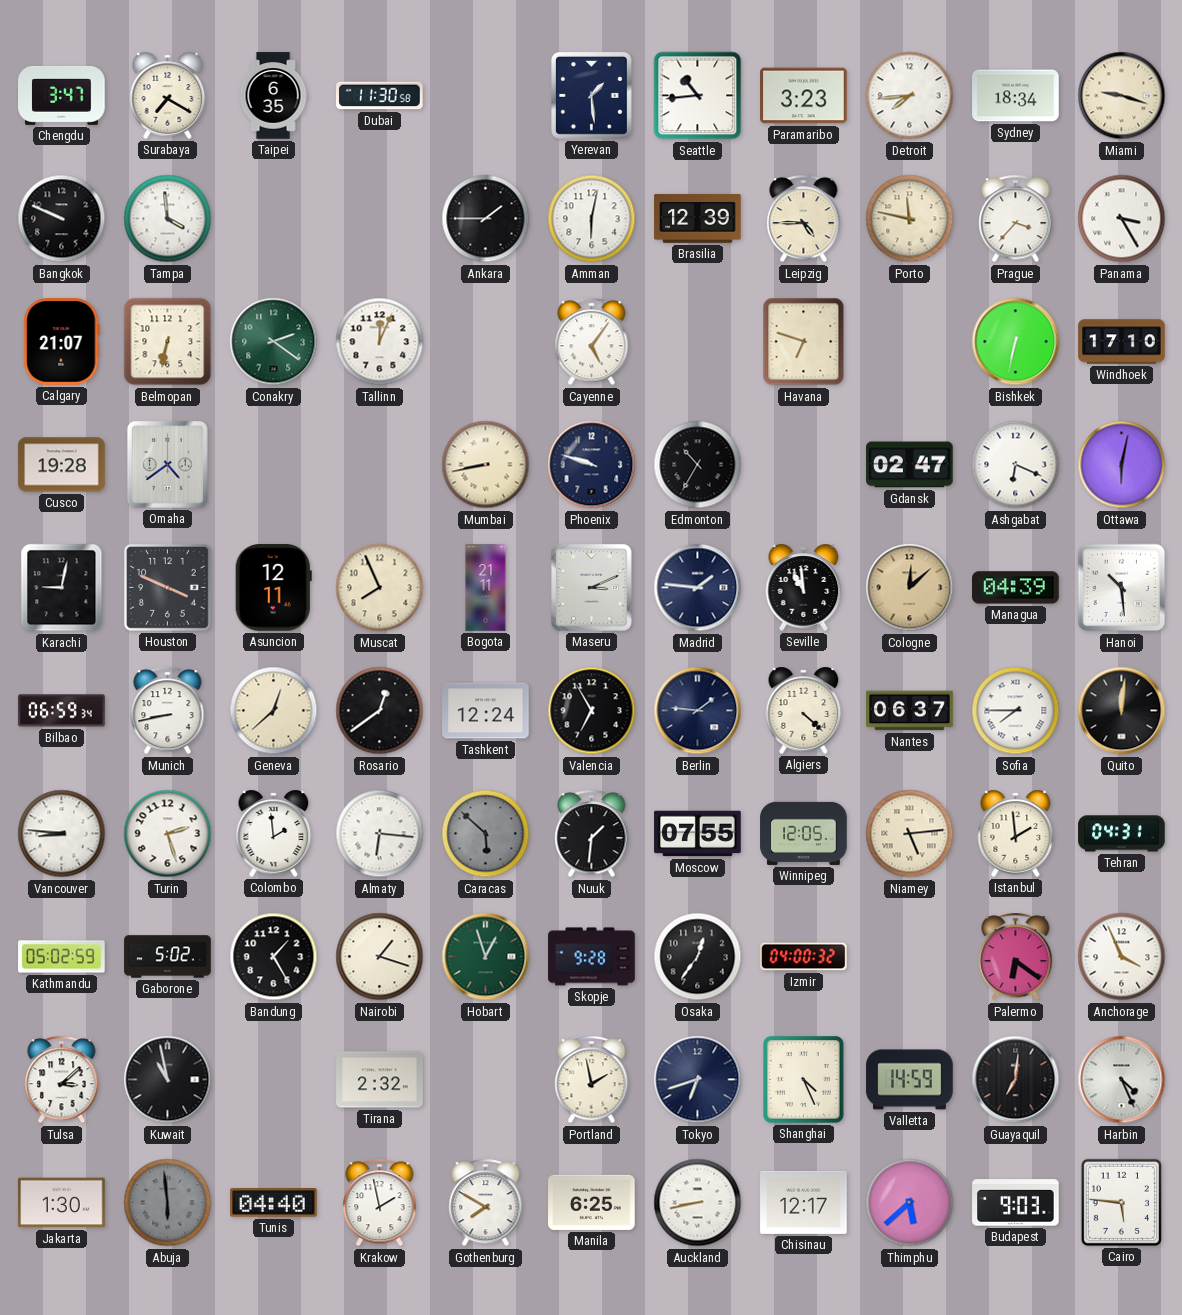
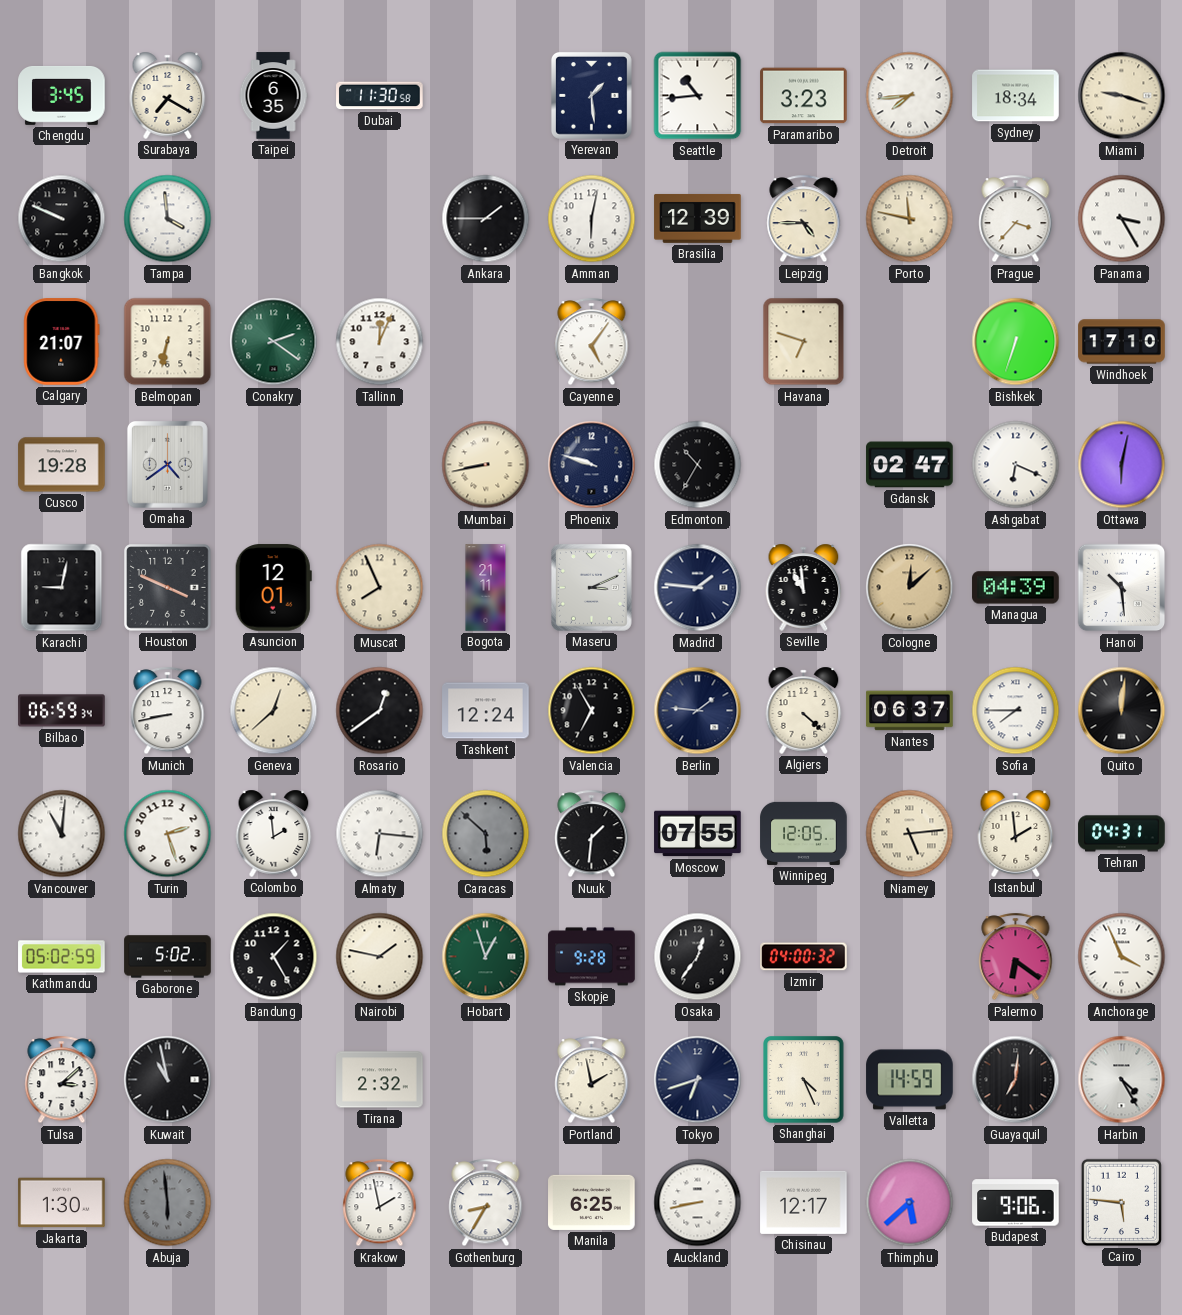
Chengdu: 3:47 -> 3:45
Bishkek: 6:32 -> 6:33
Asuncion: 12:11 -> 12:01
Vancouver: 8:46 -> 11:01
Nairobi: 1:18 -> 1:47
Harbin: 4:26 -> 4:25
Tunis: 04:40 -> none
Gothenburg: 7:50 -> 8:35
Budapest: 9:03 -> 9:06
